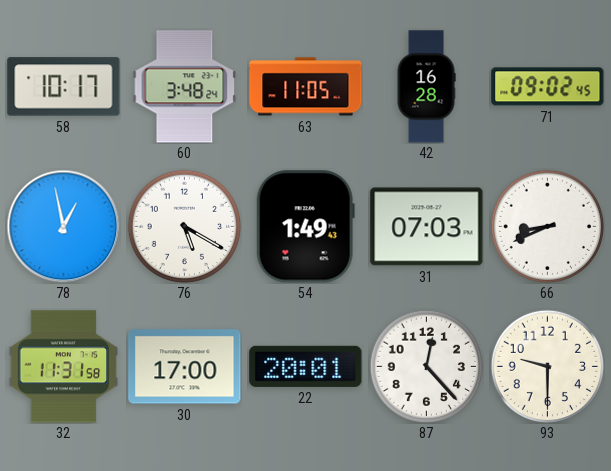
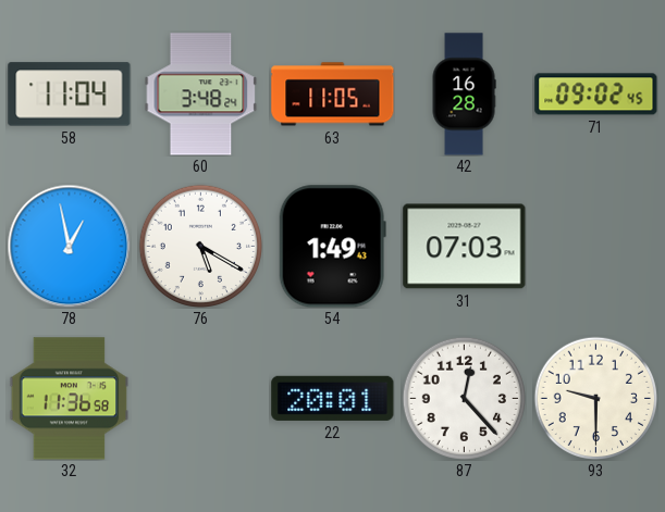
58: 10:17 -> 11:04
66: 8:41 -> none
32: 11:31 -> 11:36
30: 17:00 -> none
